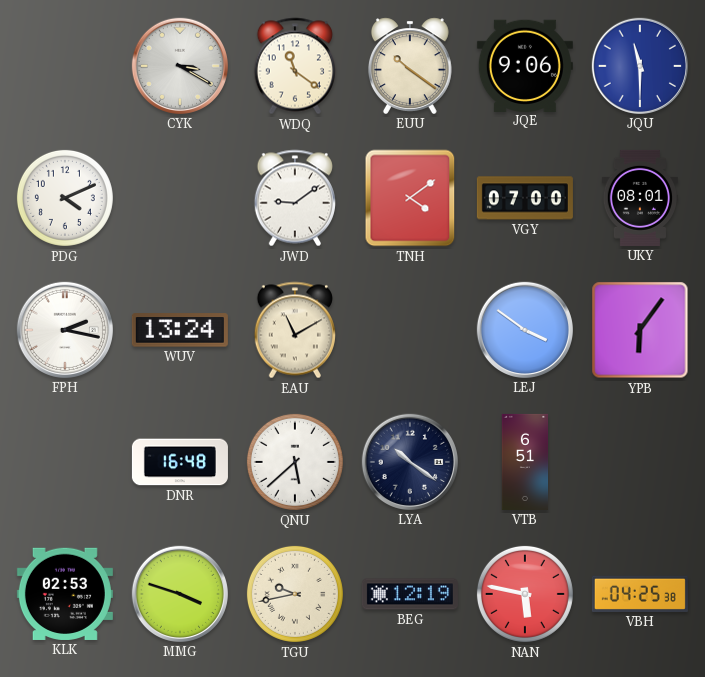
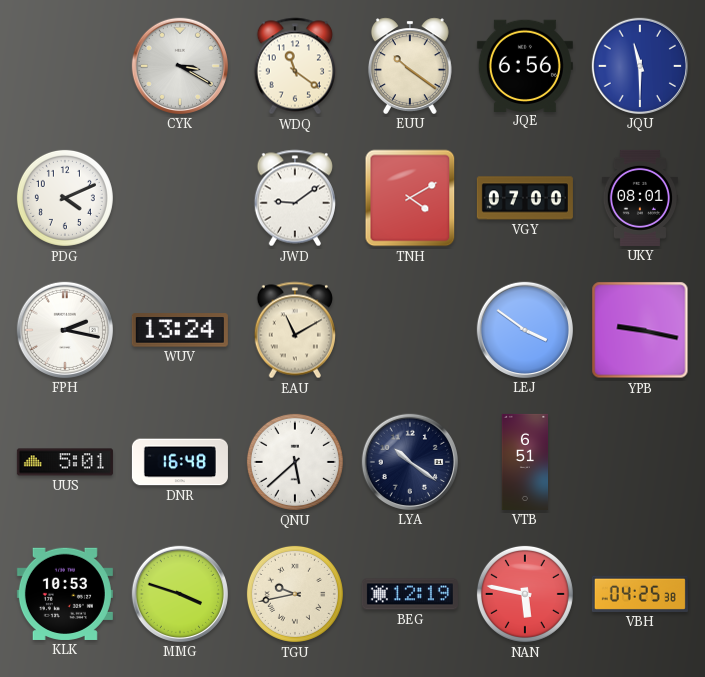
JQE: 9:06 -> 6:56
TNH: 4:09 -> 4:10
YPB: 6:06 -> 9:17
UUS: none -> 5:01
KLK: 02:53 -> 10:53
